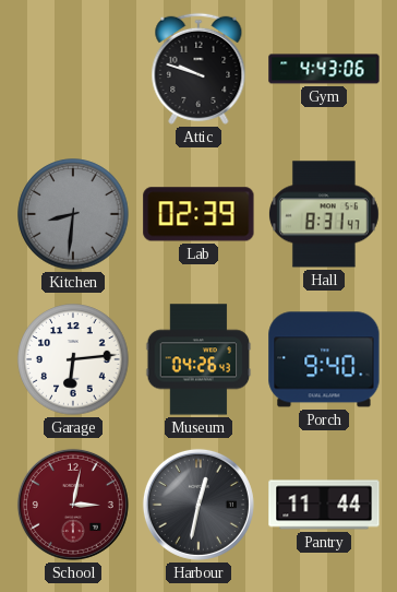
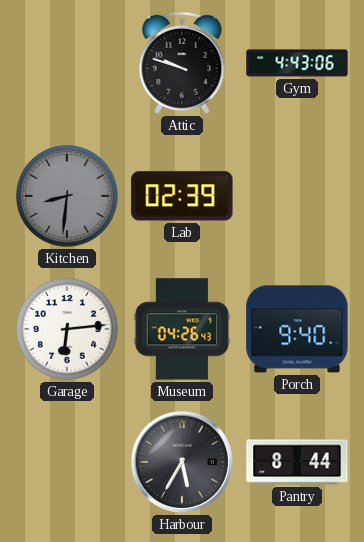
Hall: 8:31 -> none
School: 3:02 -> none
Harbour: 12:32 -> 5:35
Pantry: 11:44 -> 8:44
